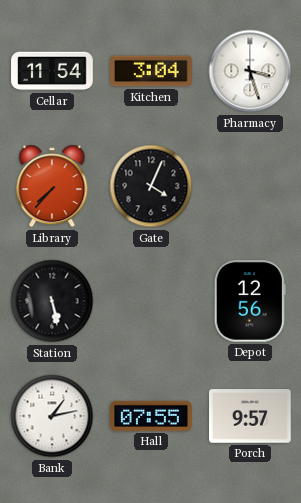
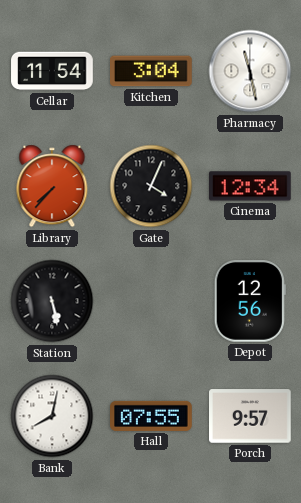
Pharmacy: 3:27 -> 11:28
Cinema: none -> 12:34
Bank: 1:13 -> 8:02
